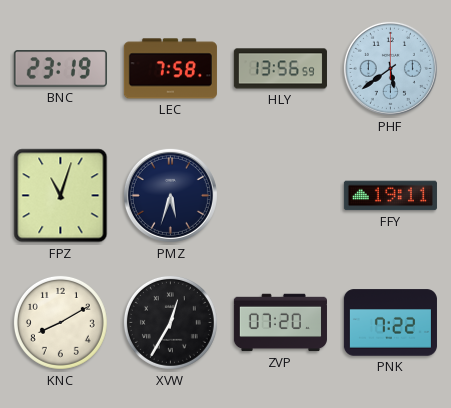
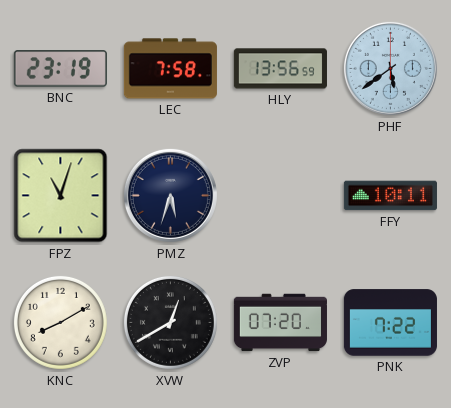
FFY: 19:11 -> 10:11
XVW: 12:35 -> 12:40
